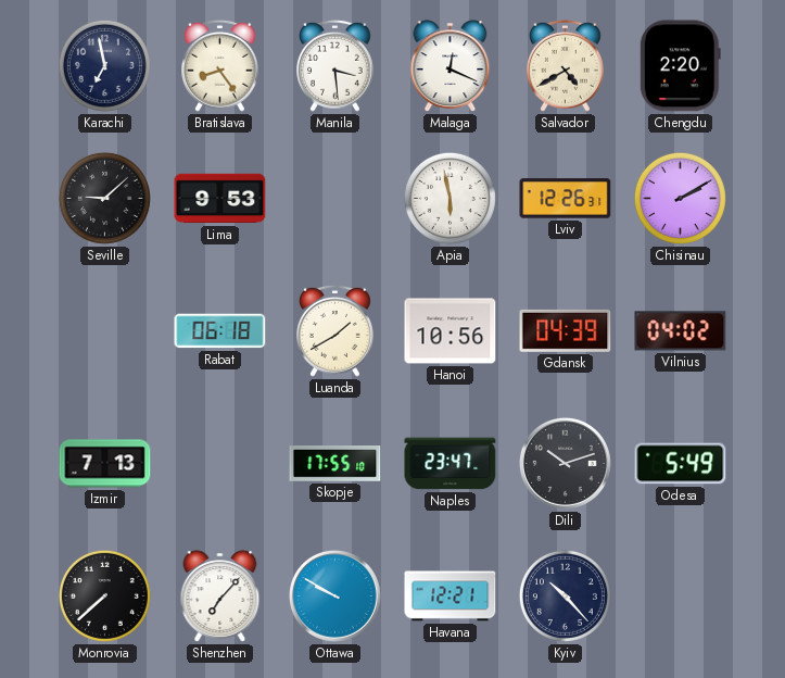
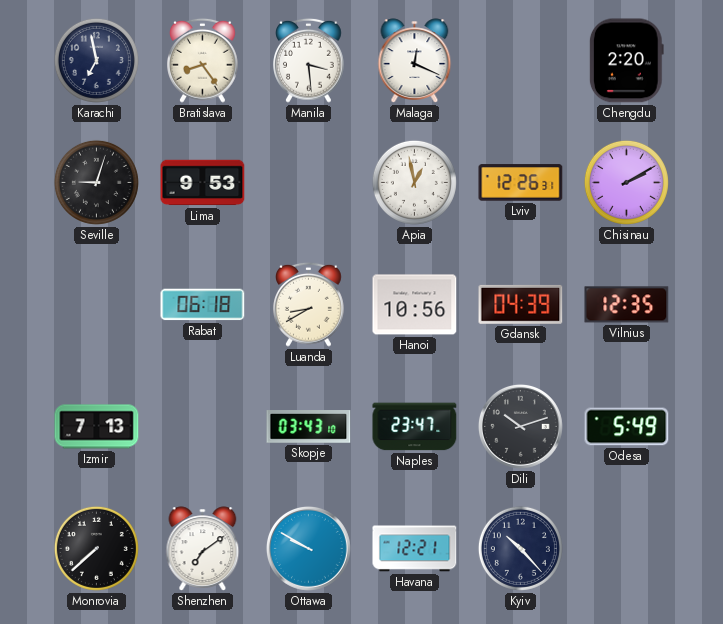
Salvador: 4:40 -> none
Seville: 9:08 -> 9:03
Apia: 5:58 -> 12:58
Luanda: 1:40 -> 8:40
Vilnius: 04:02 -> 12:35
Skopje: 17:55 -> 03:43
Shenzhen: 7:07 -> 7:09
